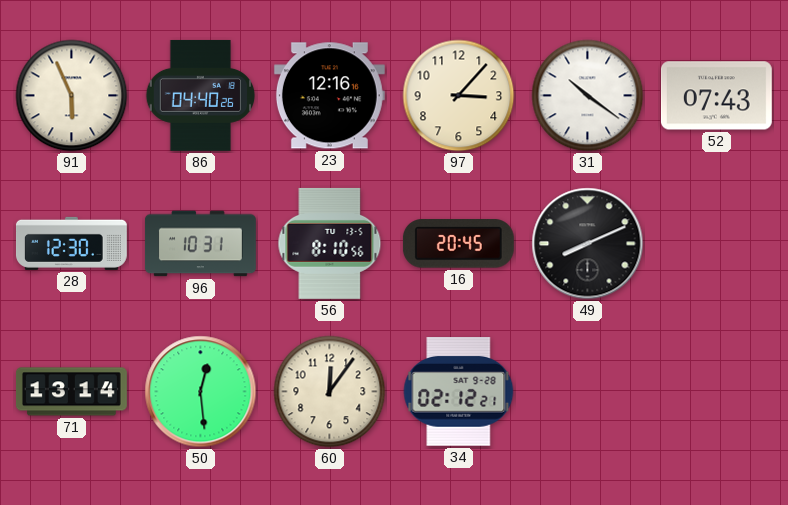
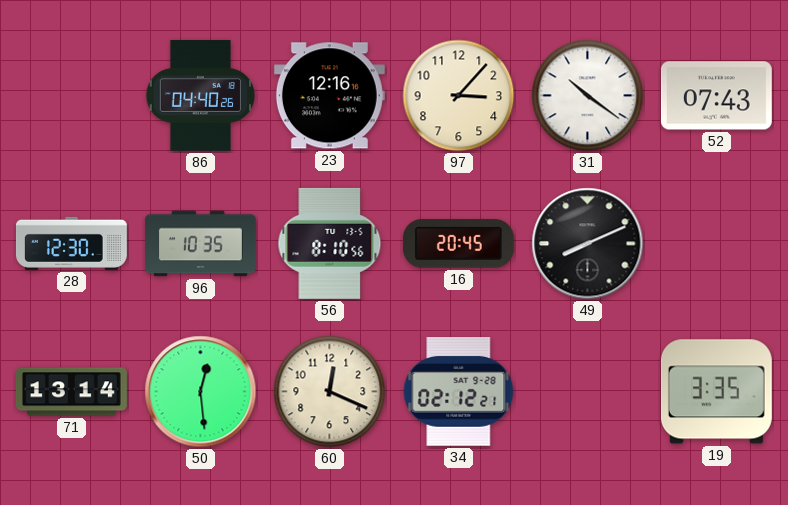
91: 5:56 -> none
96: 10:31 -> 10:35
60: 12:06 -> 12:19
19: none -> 3:35
